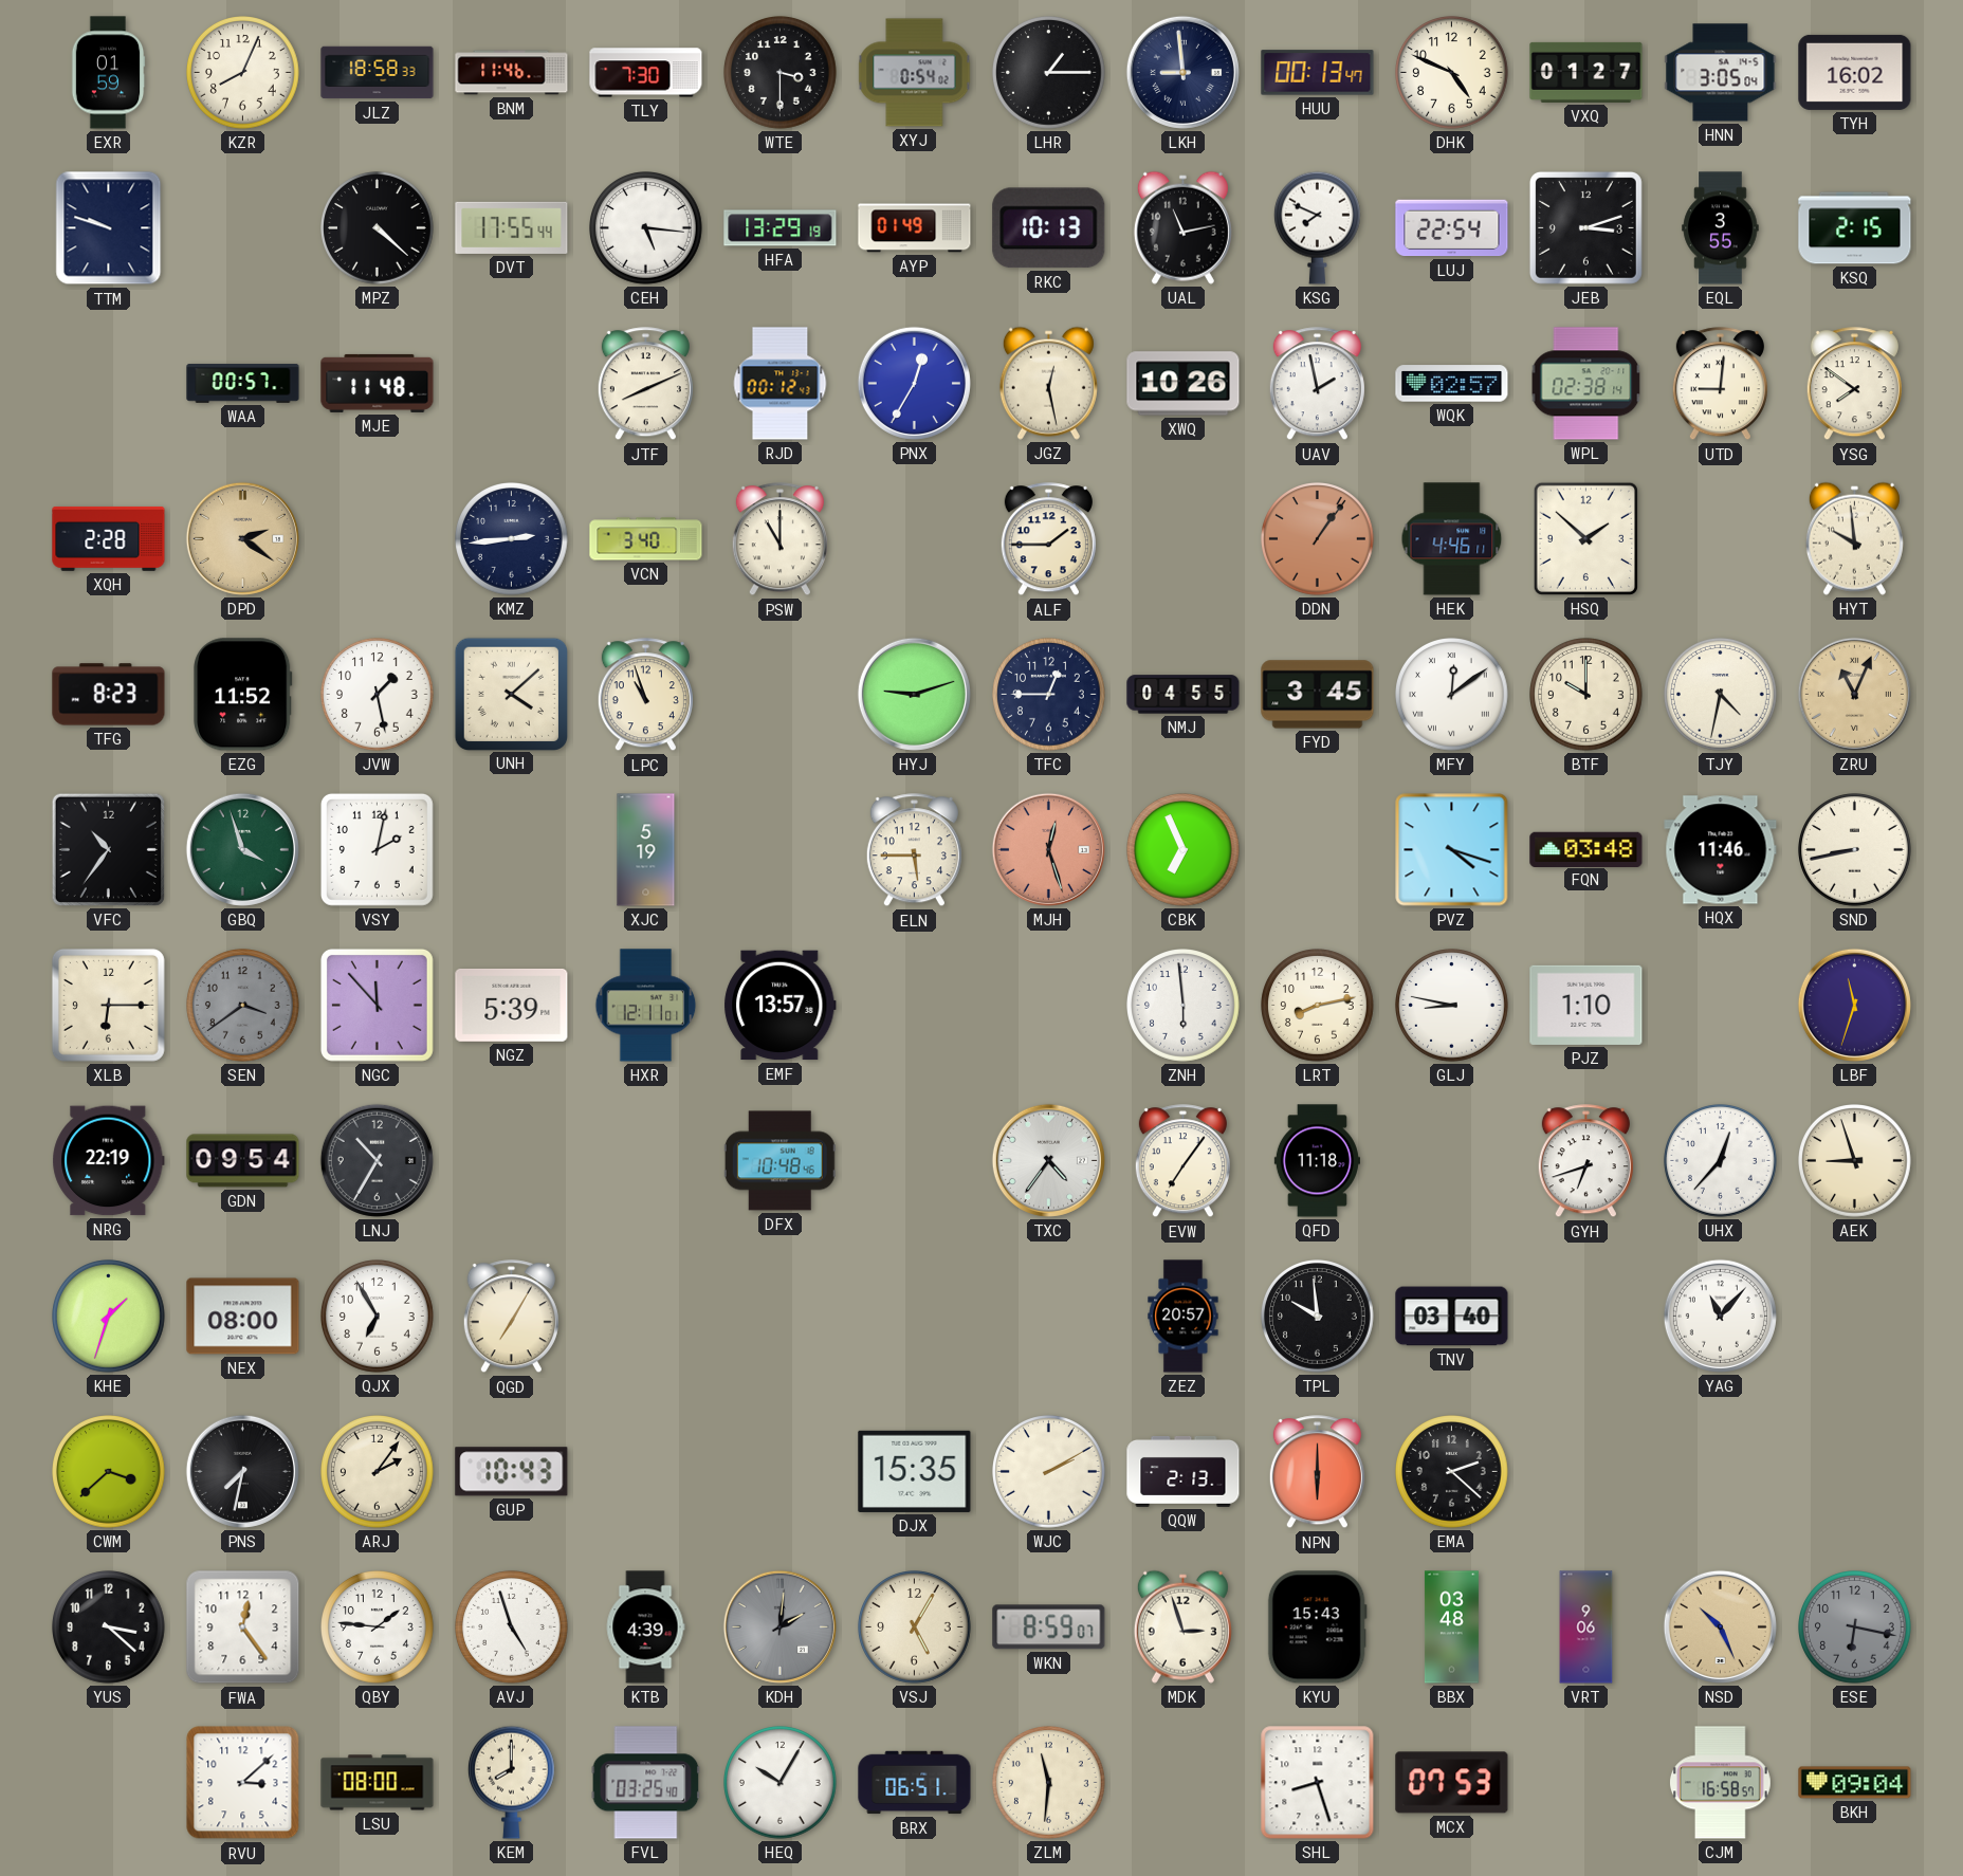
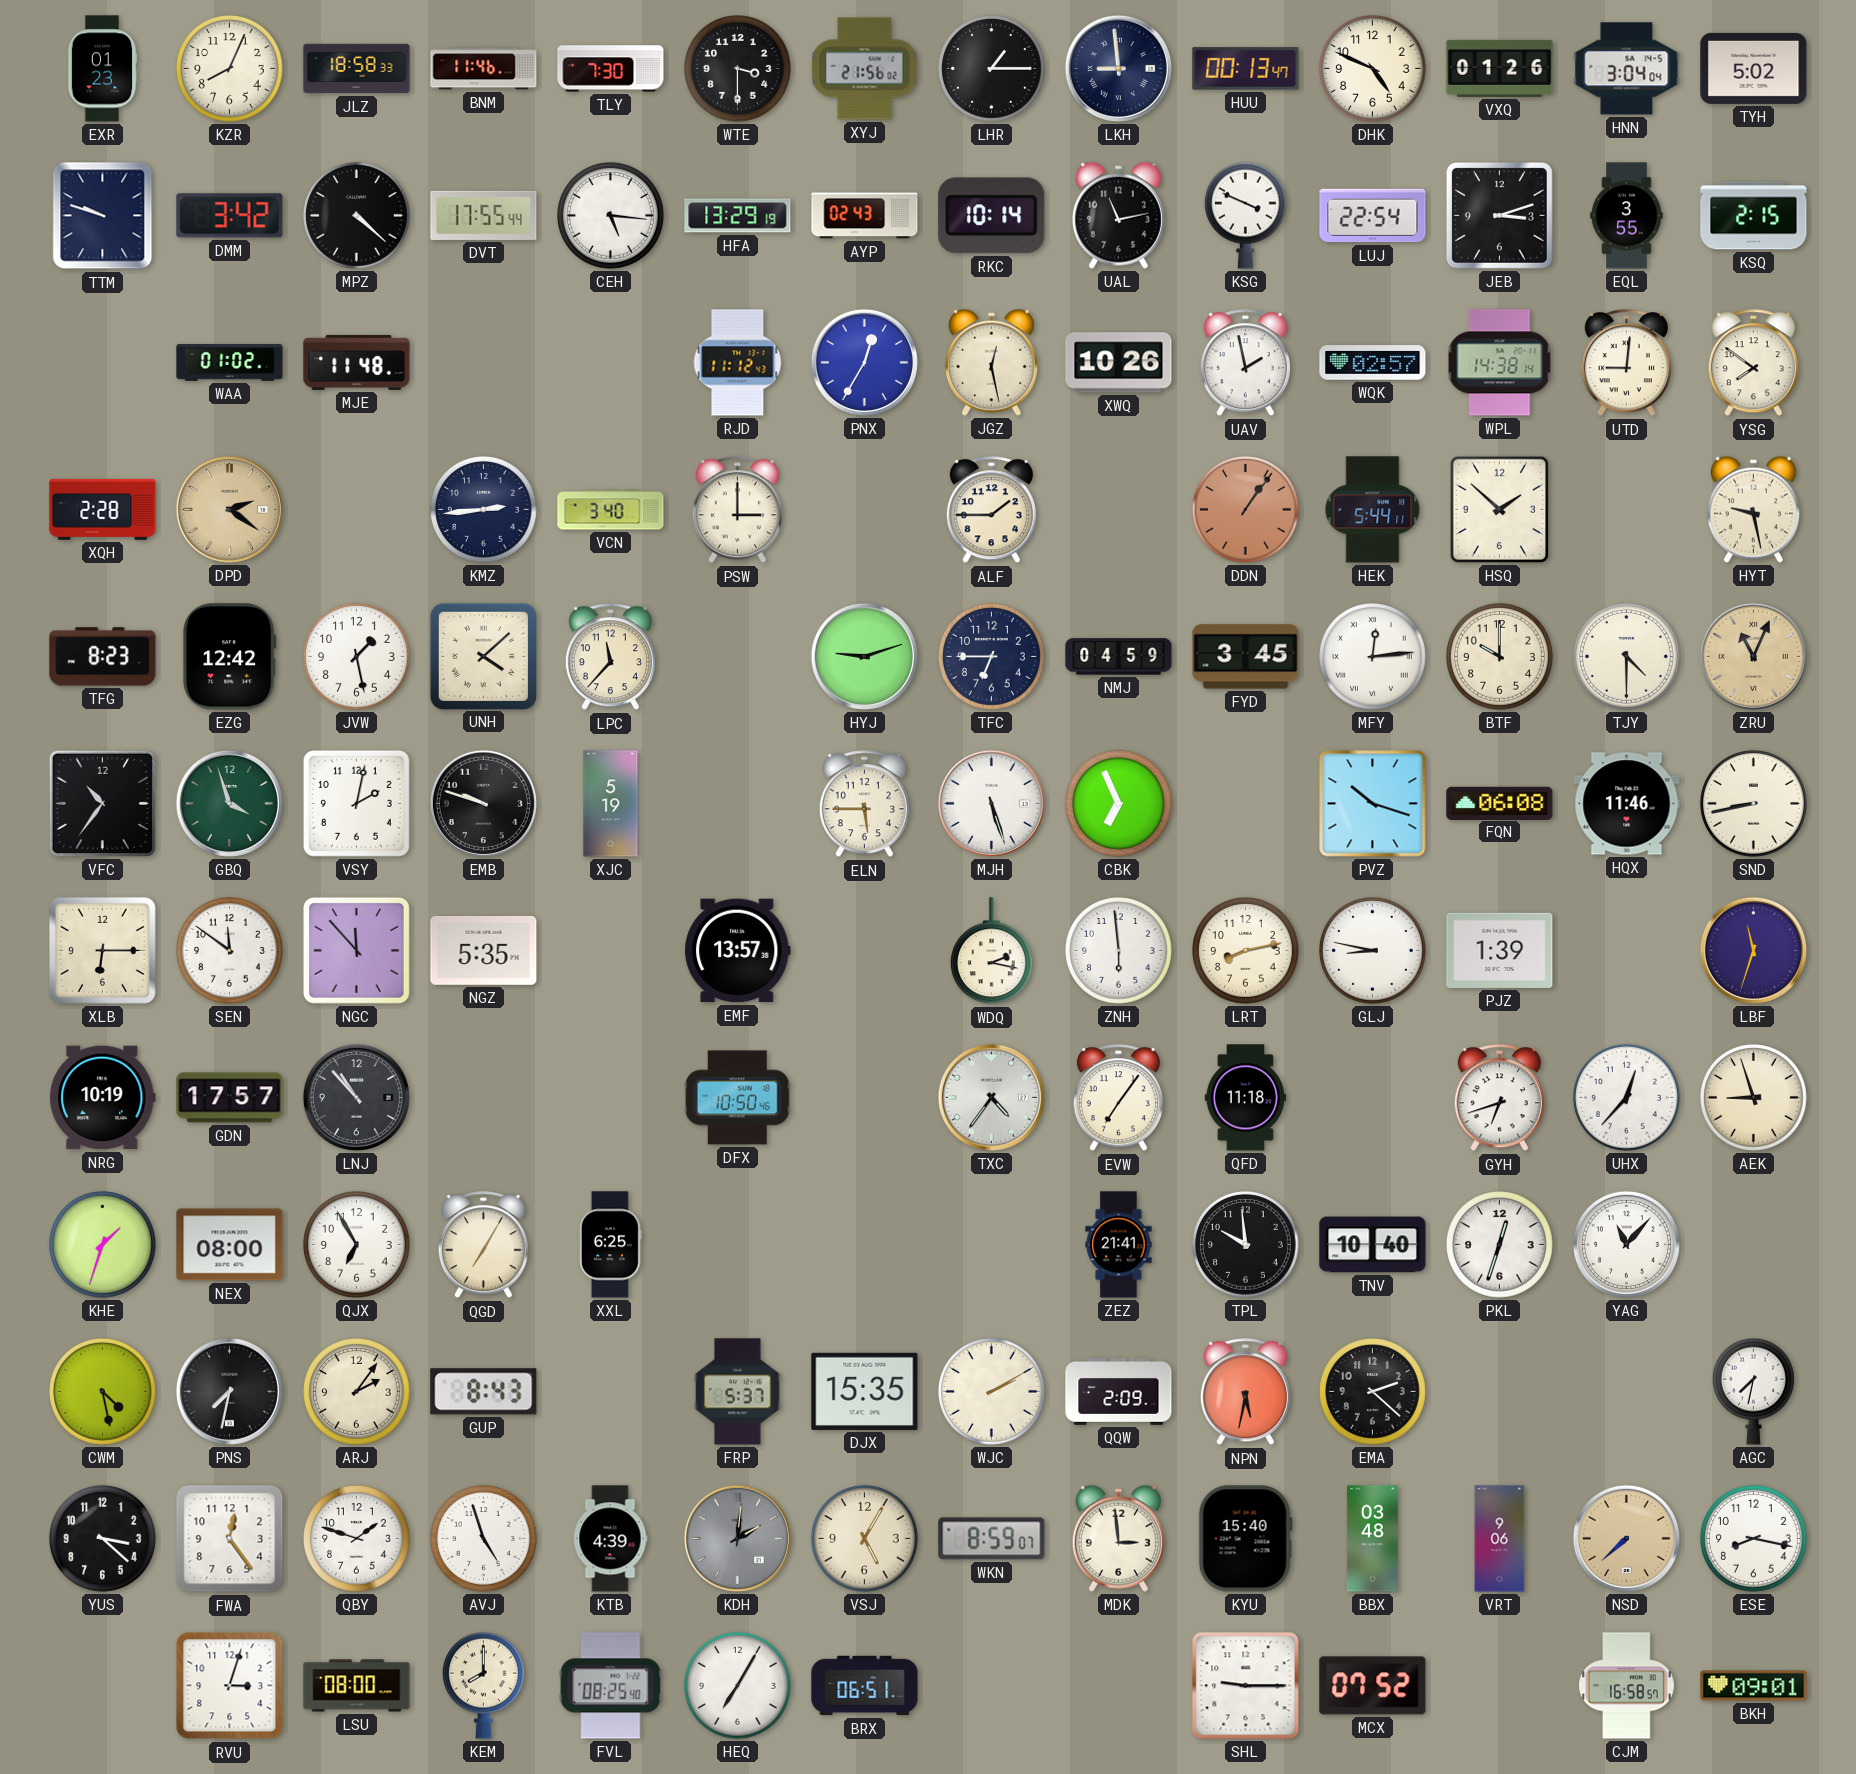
EXR: 01:59 -> 01:23
XYJ: 0:54 -> 21:56
VXQ: 01:27 -> 01:26
HNN: 3:05 -> 3:04
TYH: 16:02 -> 5:02
DMM: none -> 3:42
AYP: 01:49 -> 02:43
RKC: 10:13 -> 10:14
KSG: 7:49 -> 3:49
WAA: 00:57 -> 01:02
JTF: 8:11 -> none
RJD: 00:12 -> 11:12
WPL: 02:38 -> 14:38
PSW: 11:00 -> 3:00
HEK: 4:46 -> 5:44
HYT: 9:59 -> 9:28
EZG: 11:52 -> 12:42
LPC: 10:57 -> 11:37
TFC: 12:45 -> 6:45
NMJ: 04:55 -> 04:59
MFY: 12:09 -> 12:14
TJY: 4:32 -> 4:30
EMB: none -> 9:48
MJH: 12:27 -> 5:27
MJH dial: salmon -> white
PVZ: 4:18 -> 10:18
FQN: 03:48 -> 06:08
SEN: 3:39 -> 11:51
SEN dial: grey -> white
NGZ: 5:39 -> 5:35
HXR: 12:11 -> none
WDQ: none -> 2:17
PJZ: 1:10 -> 1:39
NRG: 22:19 -> 10:19
GDN: 09:54 -> 17:57
LNJ: 10:35 -> 10:53
DFX: 10:48 -> 10:50
XXL: none -> 6:25
ZEZ: 20:57 -> 21:41
TNV: 03:40 -> 10:40
PKL: none -> 12:33
CWM: 3:38 -> 4:28
GUP: 10:43 -> 8:43
FRP: none -> 5:37
QQW: 2:13 -> 2:09
NPN: 6:00 -> 5:32
AGC: none -> 7:32
QBY: 1:46 -> 1:48
MDK: 2:57 -> 2:59
KYU: 15:43 -> 15:40
NSD: 10:26 -> 7:38
ESE: 6:17 -> 8:17
ESE dial: grey -> white
RVU: 3:08 -> 3:03
FVL: 03:25 -> 08:25
HEQ: 10:05 -> 7:05
ZLM: 11:31 -> none
SHL: 8:27 -> 9:15
MCX: 07:53 -> 07:52
BKH: 09:04 -> 09:01
